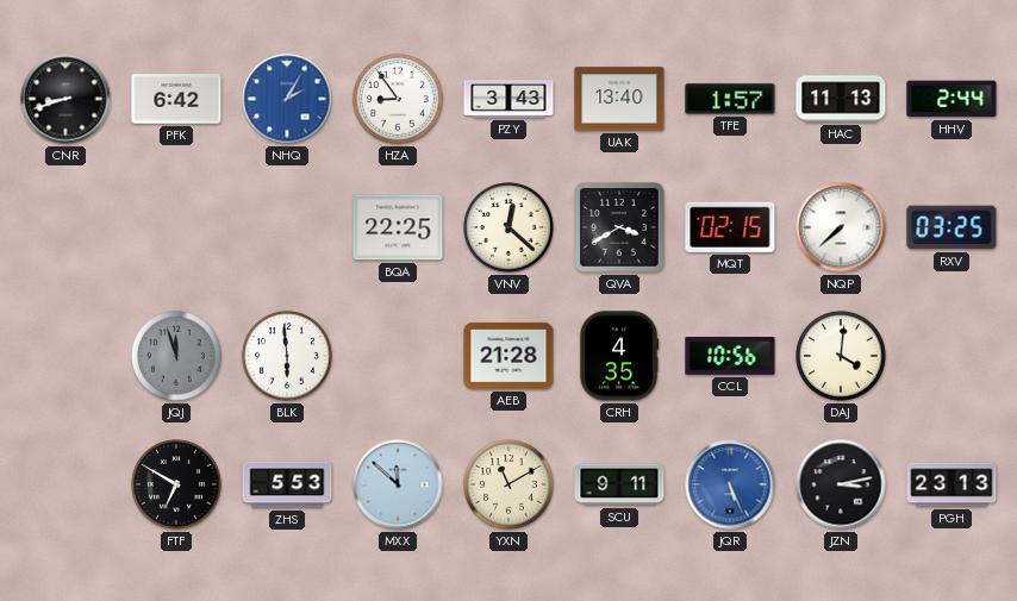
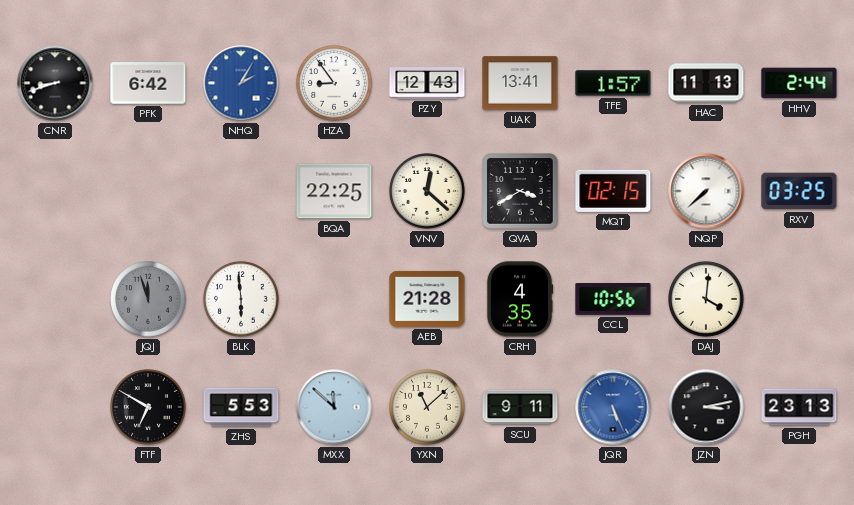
PZY: 3:43 -> 12:43
UAK: 13:40 -> 13:41
YXN: 11:10 -> 11:08
